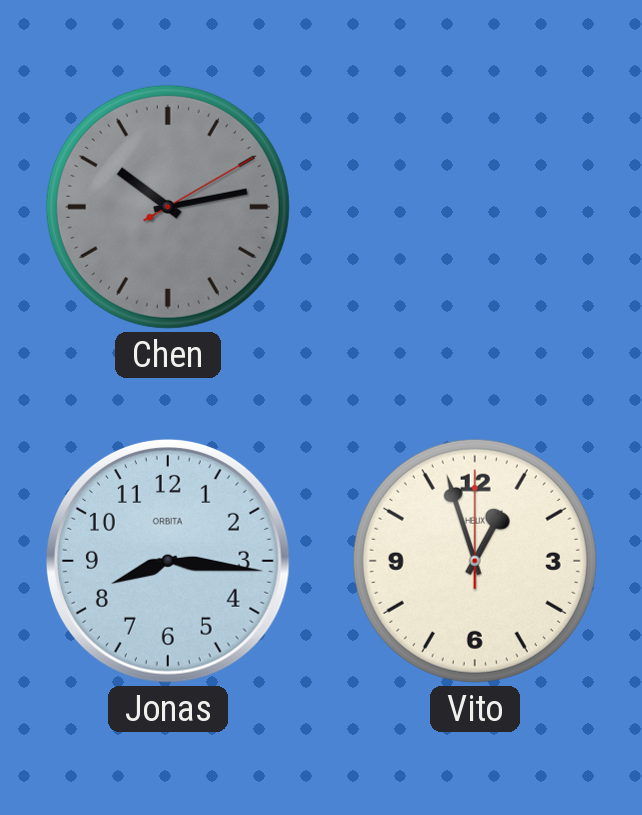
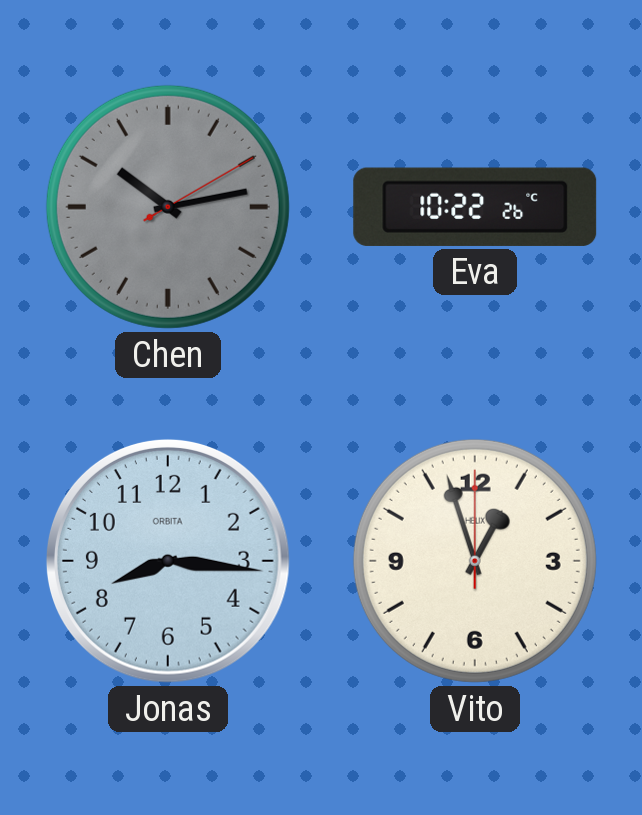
Eva: none -> 10:22
